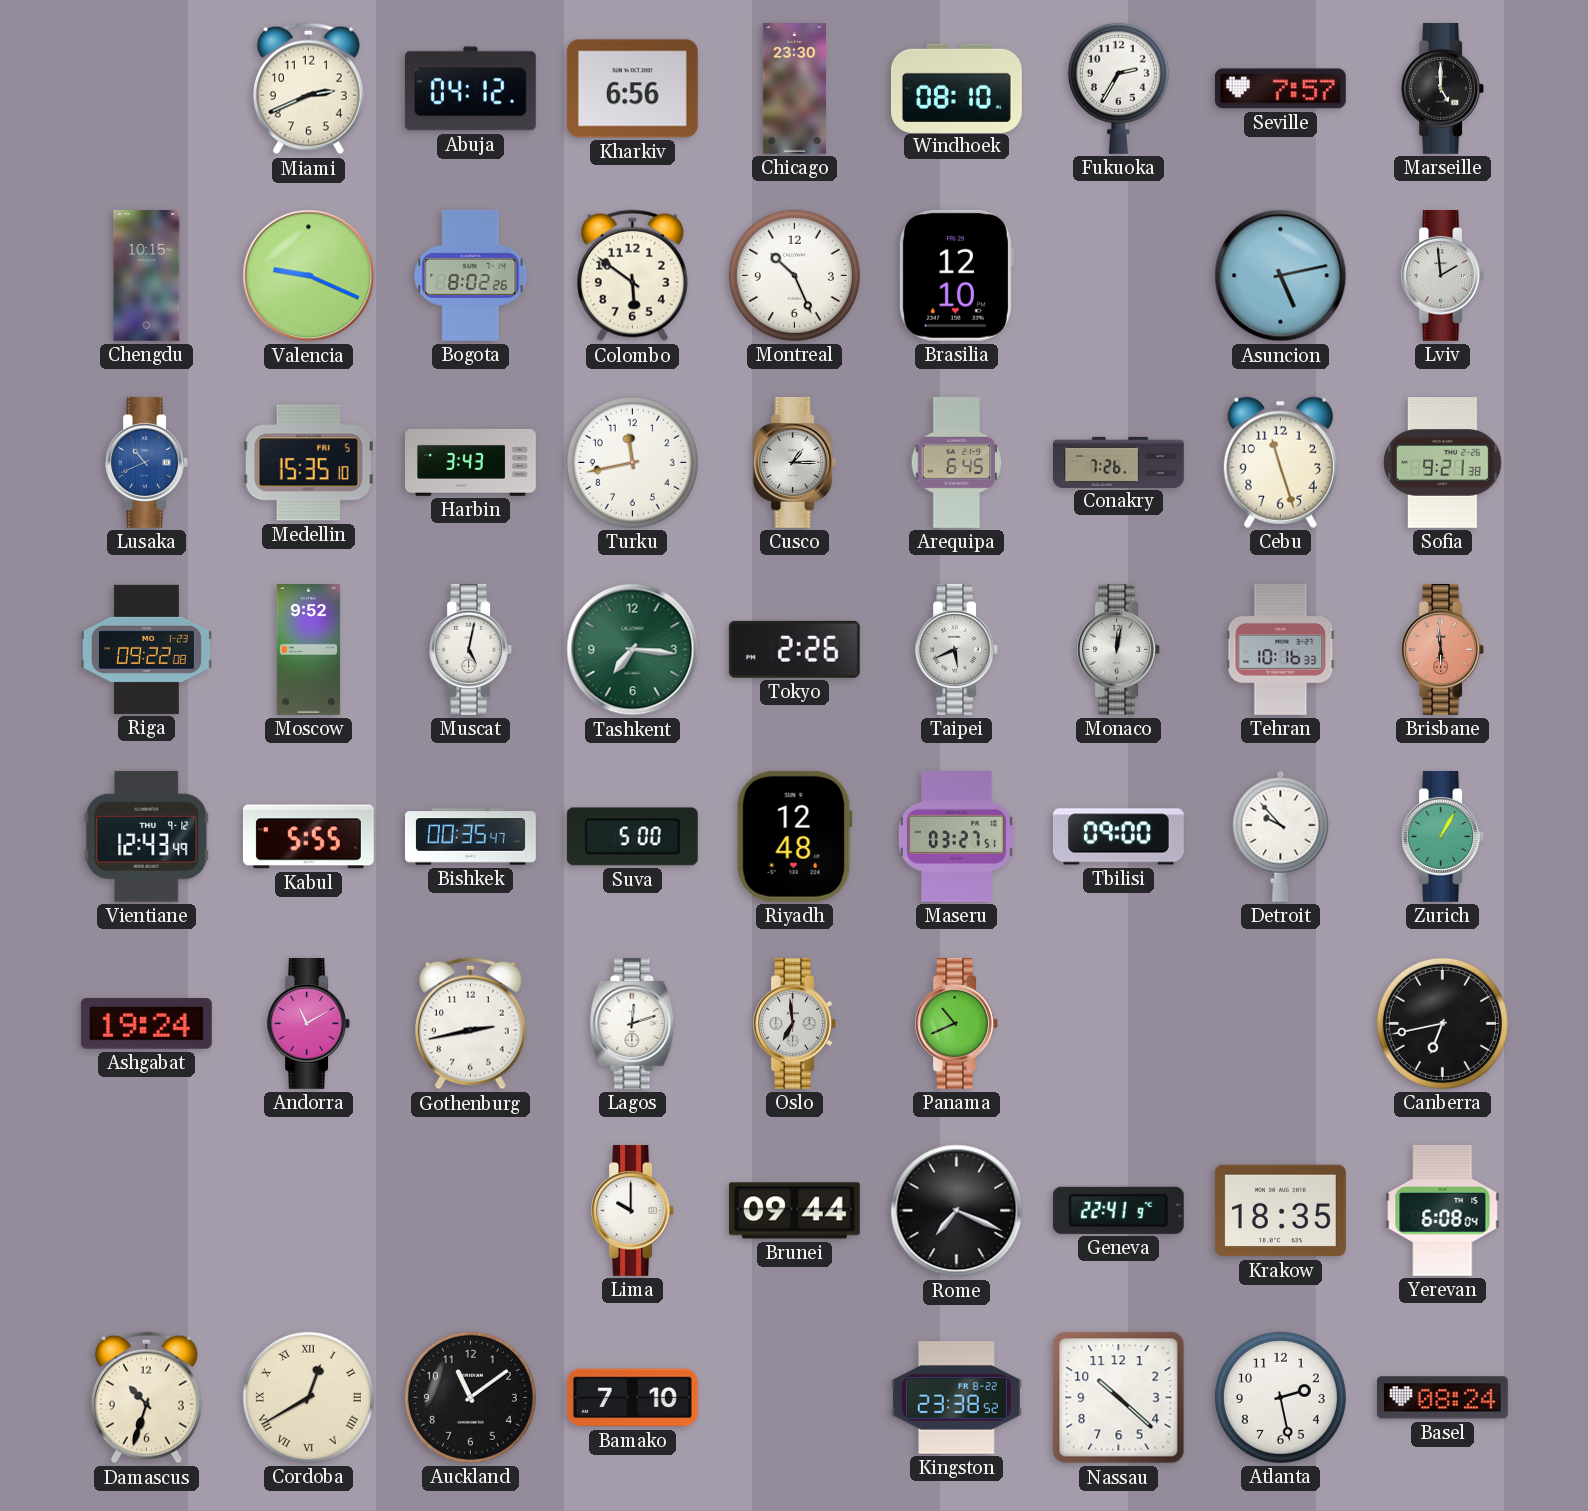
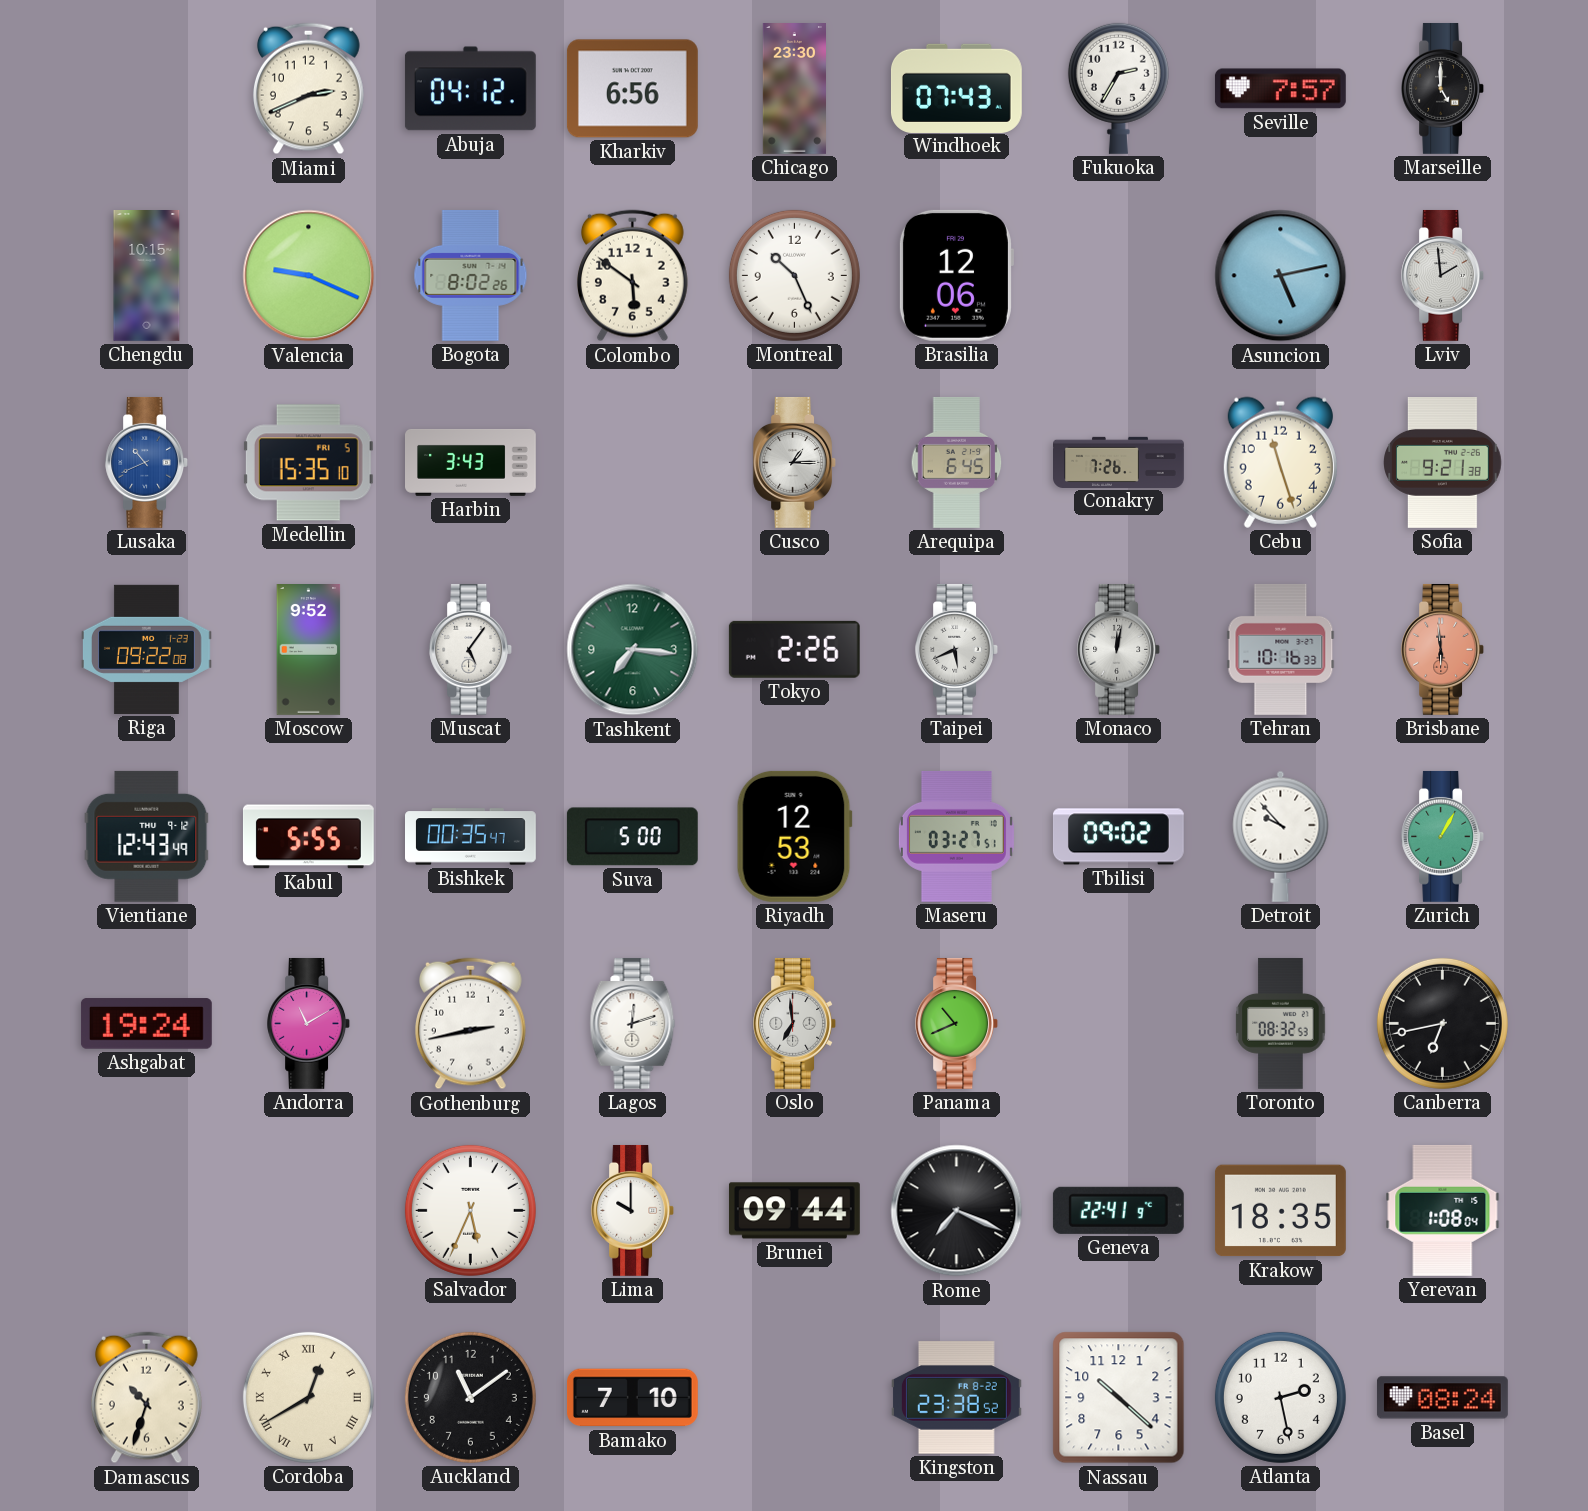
Windhoek: 08:10 -> 07:43
Brasilia: 12:10 -> 12:06
Turku: 11:43 -> none
Muscat: 5:02 -> 5:06
Riyadh: 12:48 -> 12:53
Tbilisi: 09:00 -> 09:02
Toronto: none -> 08:32
Salvador: none -> 5:34
Yerevan: 6:08 -> 1:08
